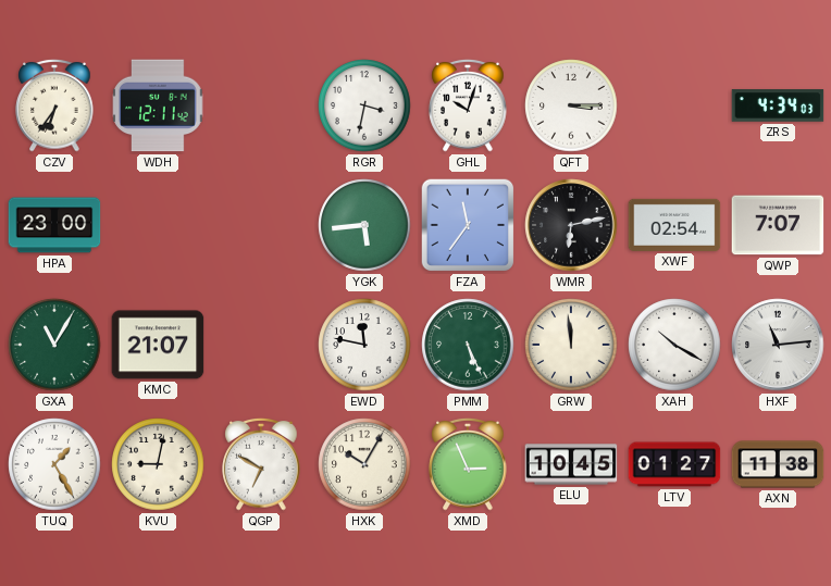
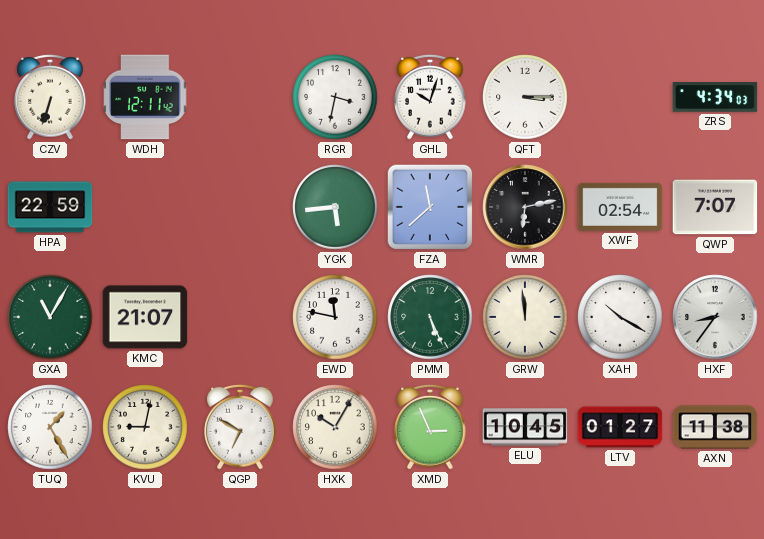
CZV: 6:36 -> 6:33
HPA: 23:00 -> 22:59
FZA: 11:36 -> 11:38
HXF: 11:14 -> 8:36
